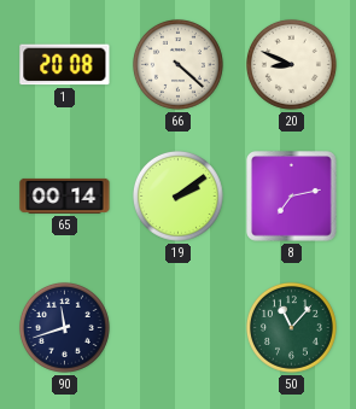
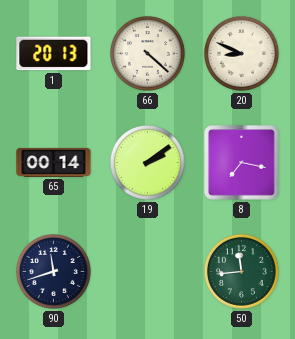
1: 20:08 -> 20:13
8: 7:13 -> 7:17
50: 11:07 -> 11:44
